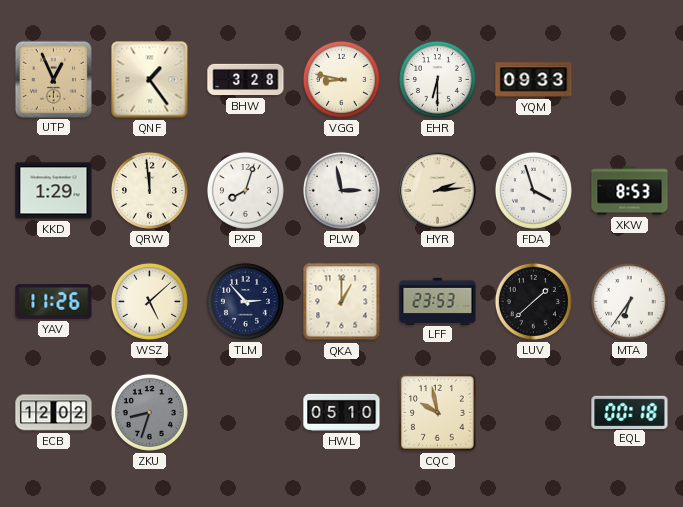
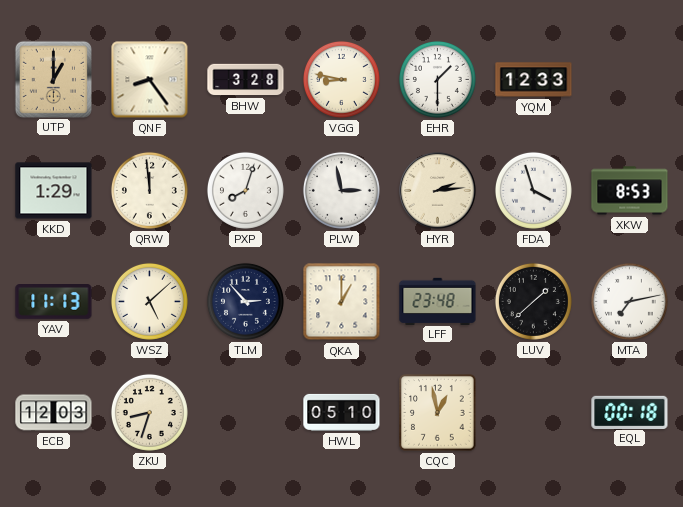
UTP: 12:56 -> 1:00
QNF: 1:24 -> 8:24
EHR: 6:30 -> 1:30
YQM: 09:33 -> 12:33
YAV: 11:26 -> 11:13
LFF: 23:53 -> 23:48
MTA: 6:36 -> 7:13
ECB: 12:02 -> 12:03
ZKU dial: grey -> cream
CQC: 9:58 -> 12:58
